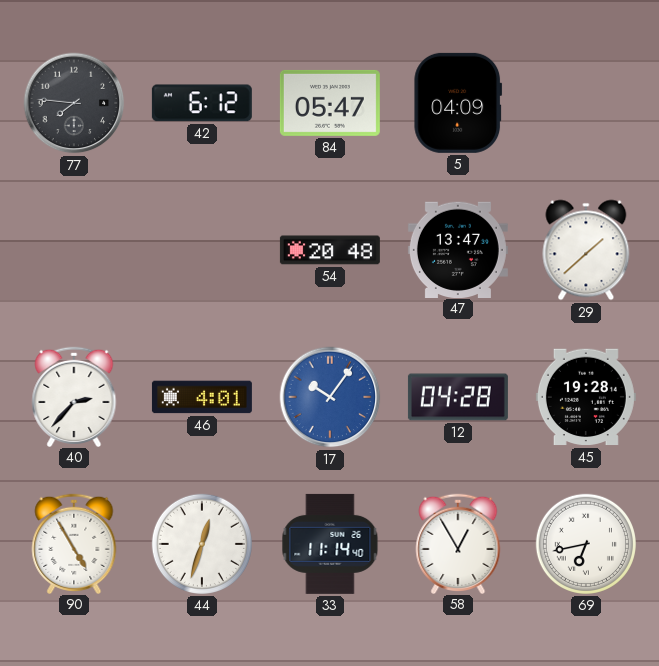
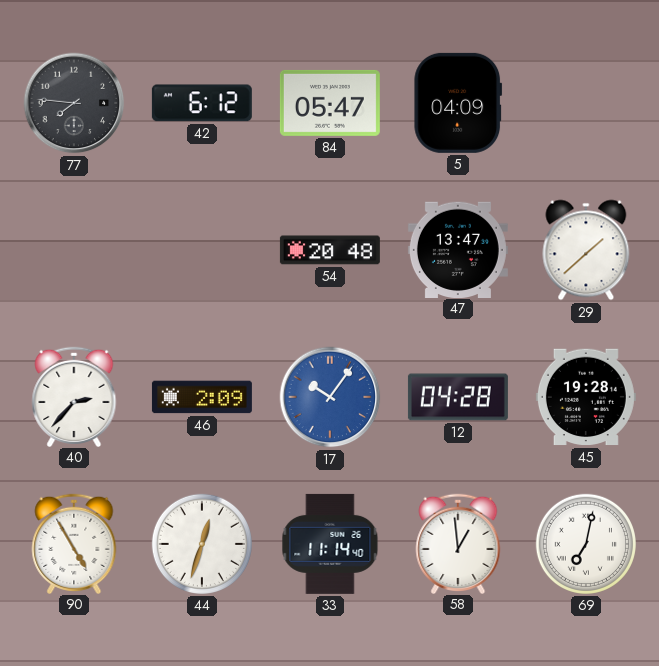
46: 4:01 -> 2:09
58: 12:55 -> 12:59
69: 6:43 -> 7:02
